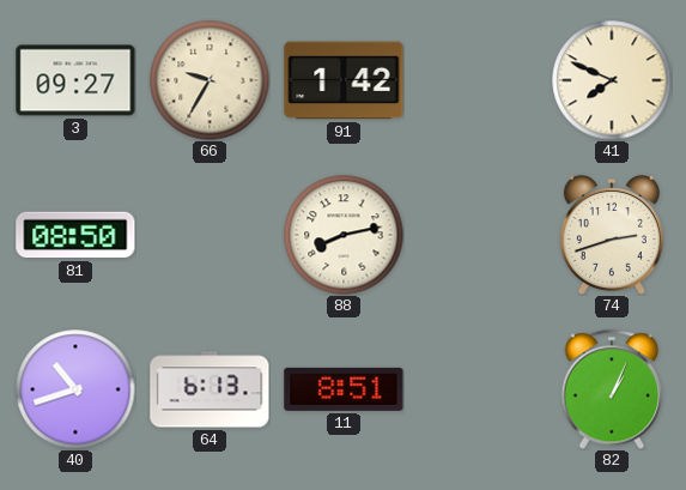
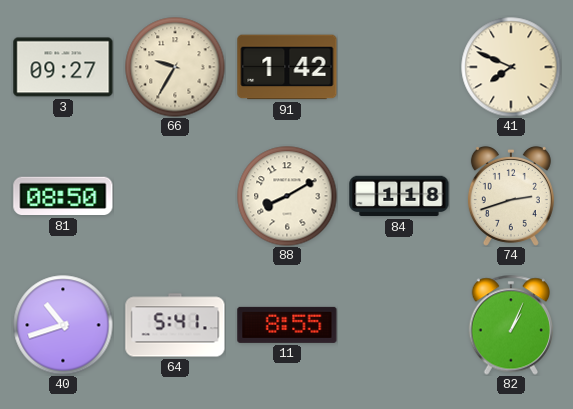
88: 8:13 -> 8:10
84: none -> 1:18
64: 6:13 -> 5:41
11: 8:51 -> 8:55
